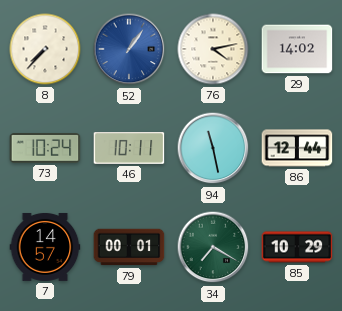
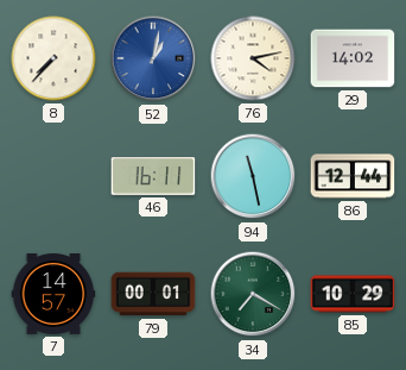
52: 1:06 -> 1:02
73: 10:24 -> none
46: 10:11 -> 16:11
